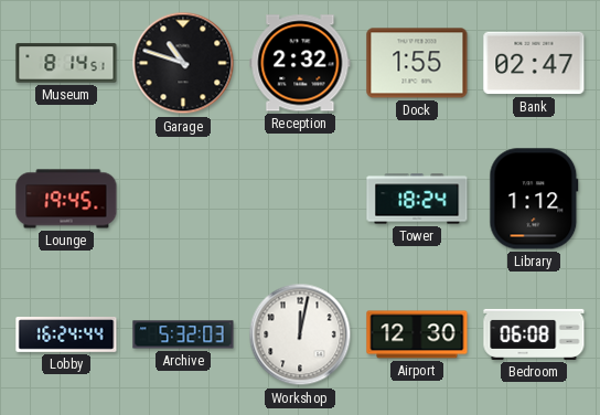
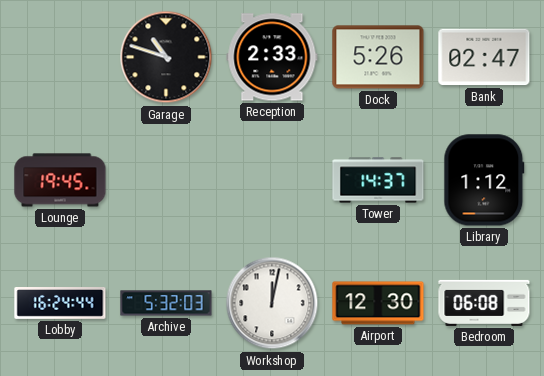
Museum: 8:14 -> none
Reception: 2:32 -> 2:33
Dock: 1:55 -> 5:26
Tower: 18:24 -> 14:37
